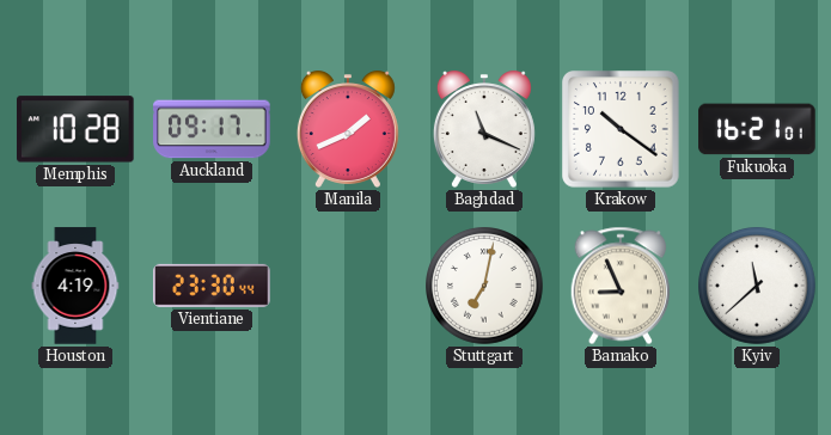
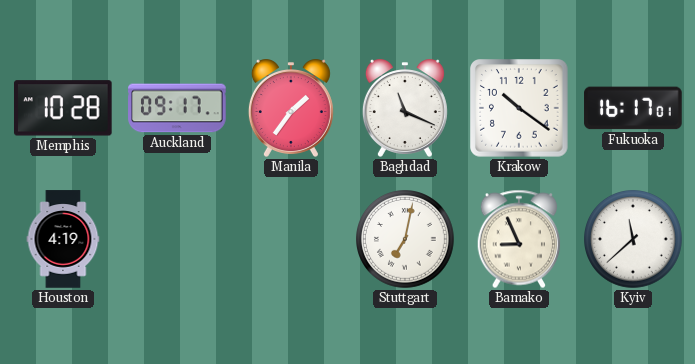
Manila: 1:41 -> 1:36
Fukuoka: 16:21 -> 16:17
Vientiane: 23:30 -> none
